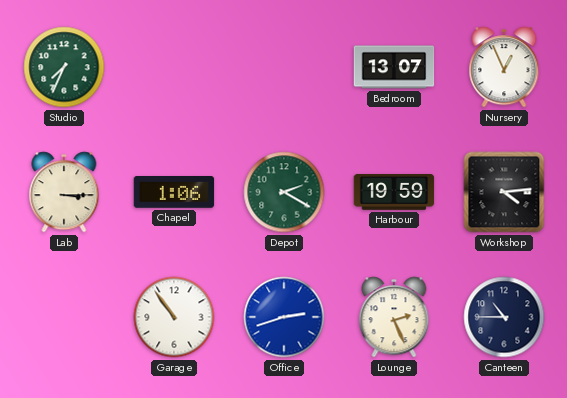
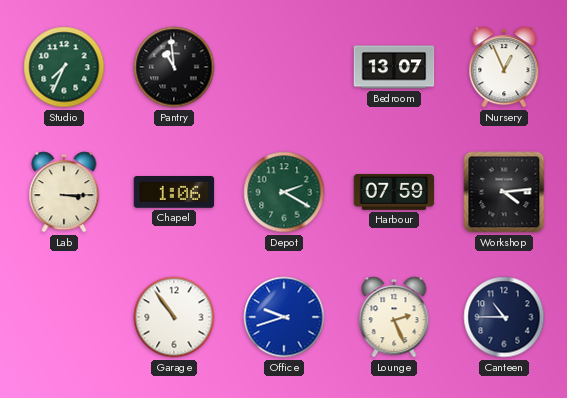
Pantry: none -> 10:59
Harbour: 19:59 -> 07:59
Office: 2:42 -> 9:42
